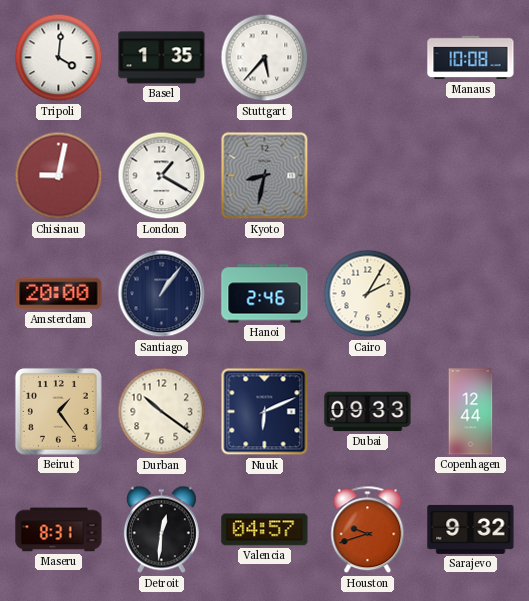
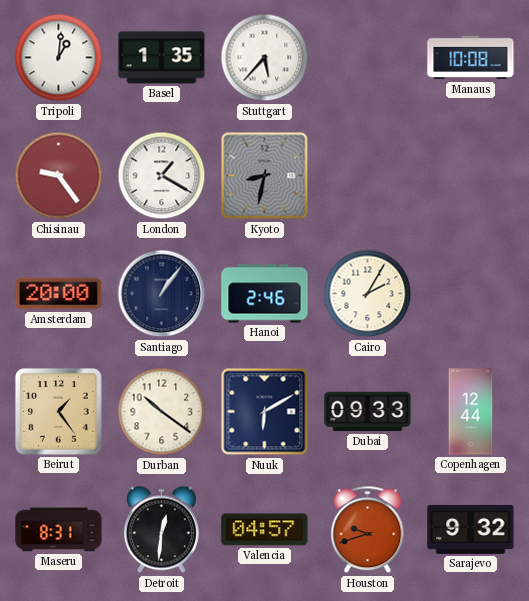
Tripoli: 4:01 -> 1:01
Chisinau: 9:02 -> 9:24
Nuuk: 6:11 -> 6:10
